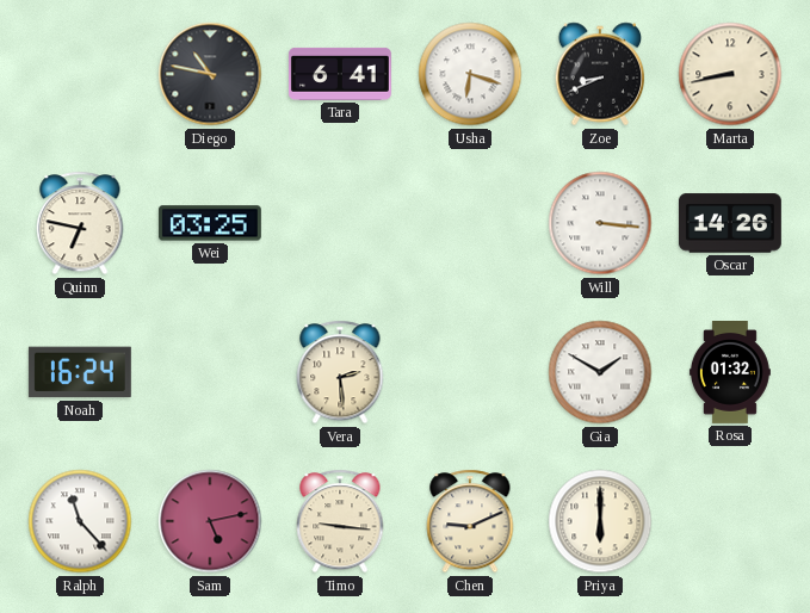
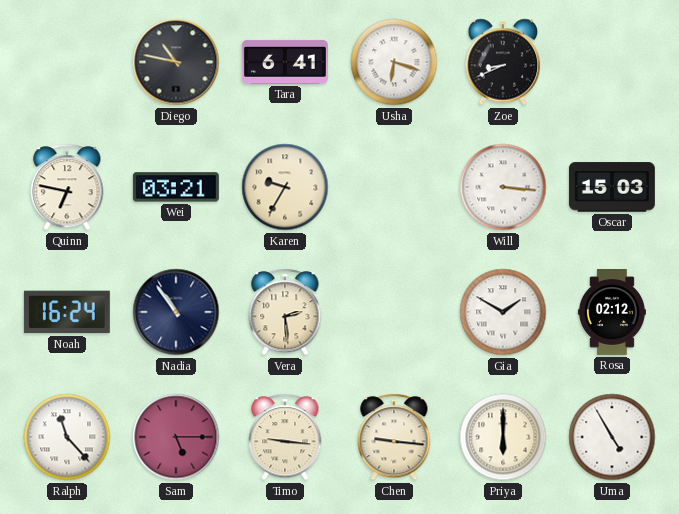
Marta: 8:43 -> none
Wei: 03:25 -> 03:21
Karen: none -> 9:35
Oscar: 14:26 -> 15:03
Nadia: none -> 10:54
Rosa: 01:32 -> 02:12
Sam: 5:13 -> 5:15
Chen: 9:11 -> 9:16
Uma: none -> 4:55
